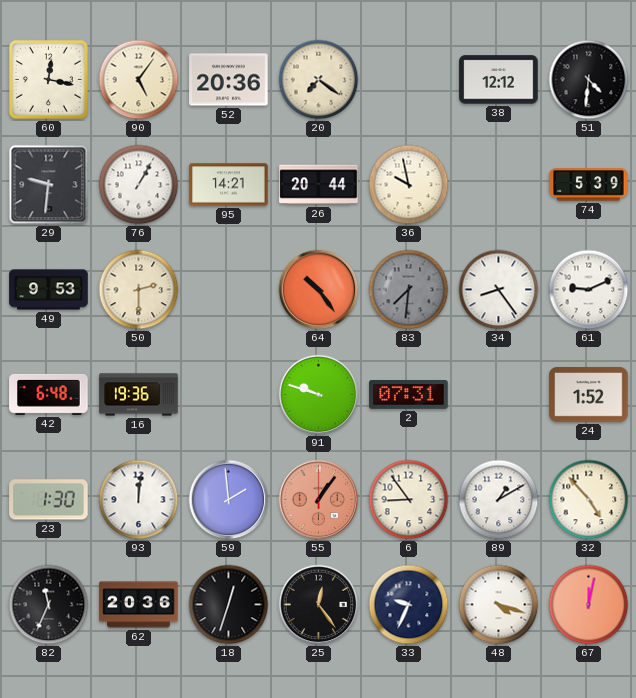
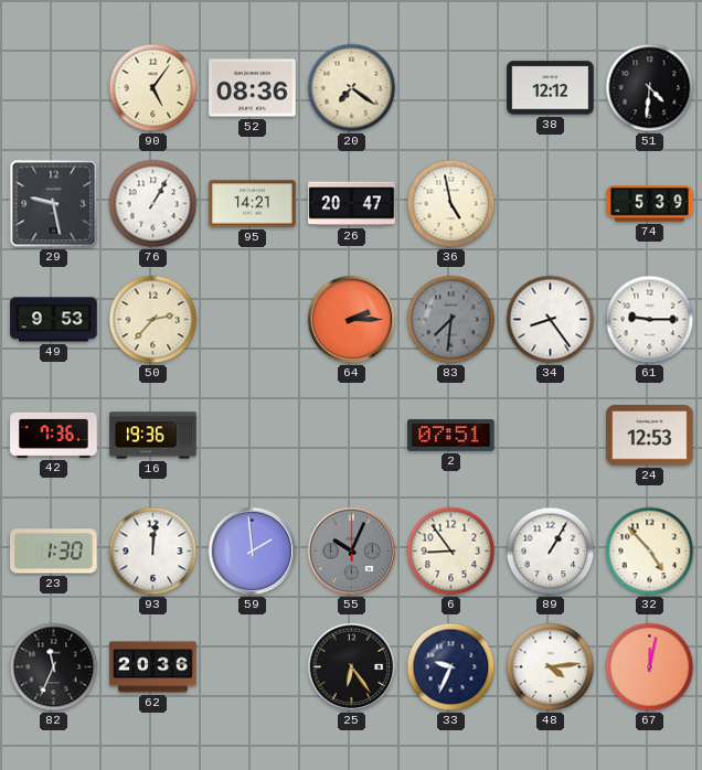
60: 12:17 -> none
52: 20:36 -> 08:36
29: 9:31 -> 9:28
26: 20:44 -> 20:47
36: 9:58 -> 4:58
50: 2:30 -> 2:37
64: 10:24 -> 2:15
61: 9:11 -> 9:15
42: 6:48 -> 7:36
91: 9:48 -> none
2: 07:31 -> 07:51
24: 1:52 -> 12:53
55: 1:06 -> 10:04
55 dial: salmon -> grey
89: 1:10 -> 1:05
18: 12:33 -> none
25: 12:24 -> 6:24
48: 4:18 -> 4:14
